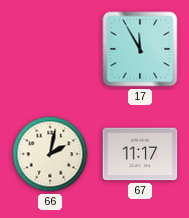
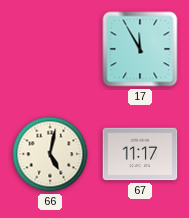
66: 2:02 -> 5:02
